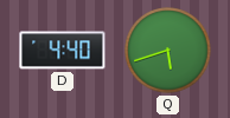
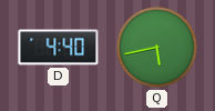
Q: 5:42 -> 5:43
